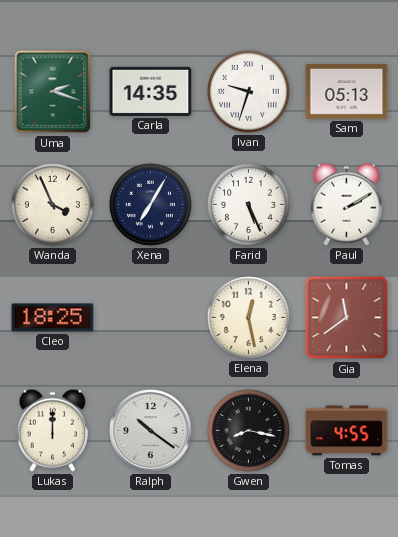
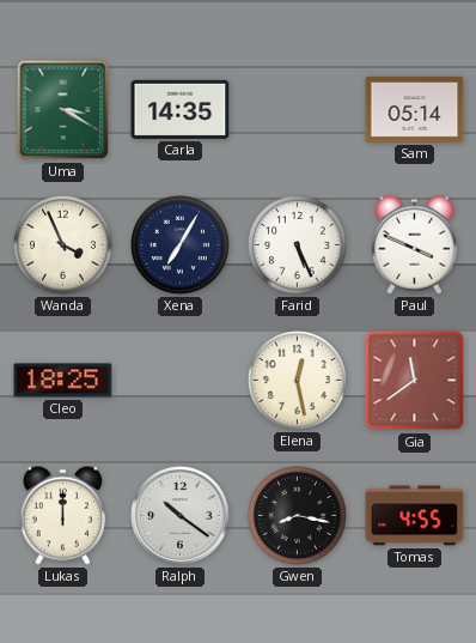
Uma: 2:18 -> 3:20
Ivan: 9:33 -> none
Sam: 05:13 -> 05:14
Paul: 2:10 -> 3:49
